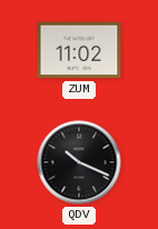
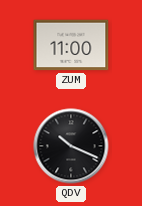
ZUM: 11:02 -> 11:00
